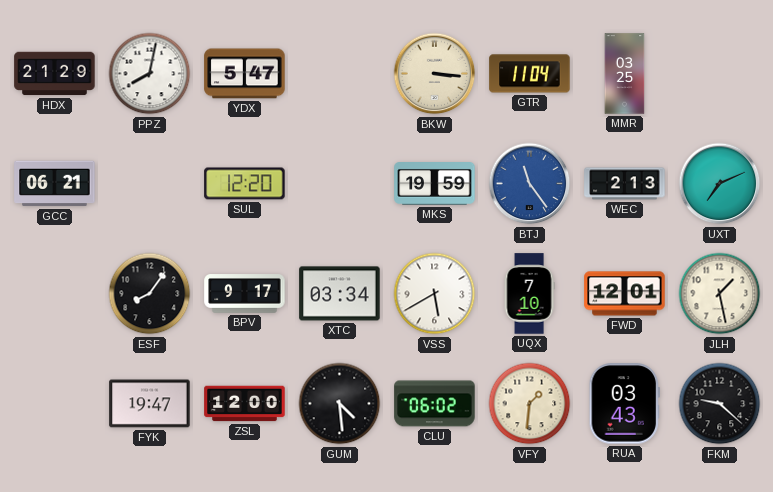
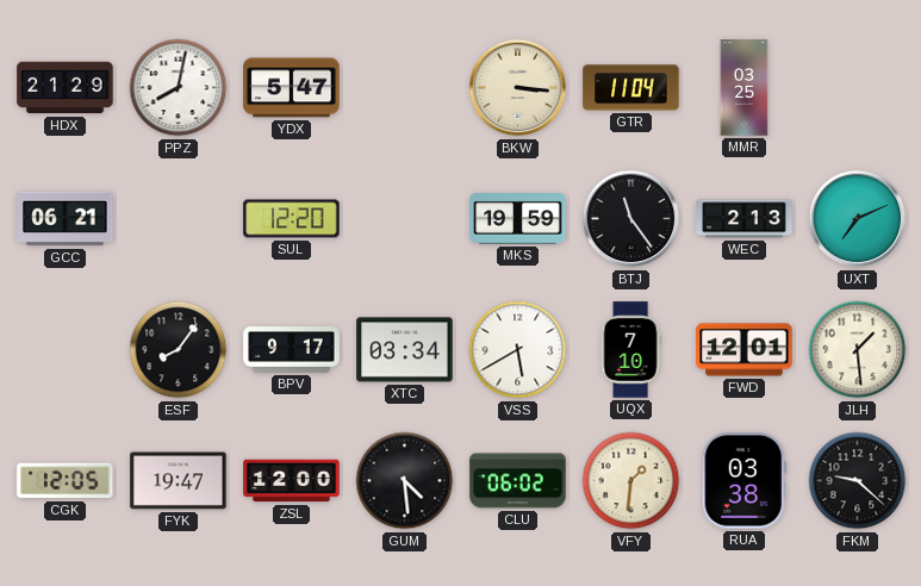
BTJ dial: blue -> black
JLH: 1:28 -> 1:29
CGK: none -> 12:05
RUA: 03:43 -> 03:38
